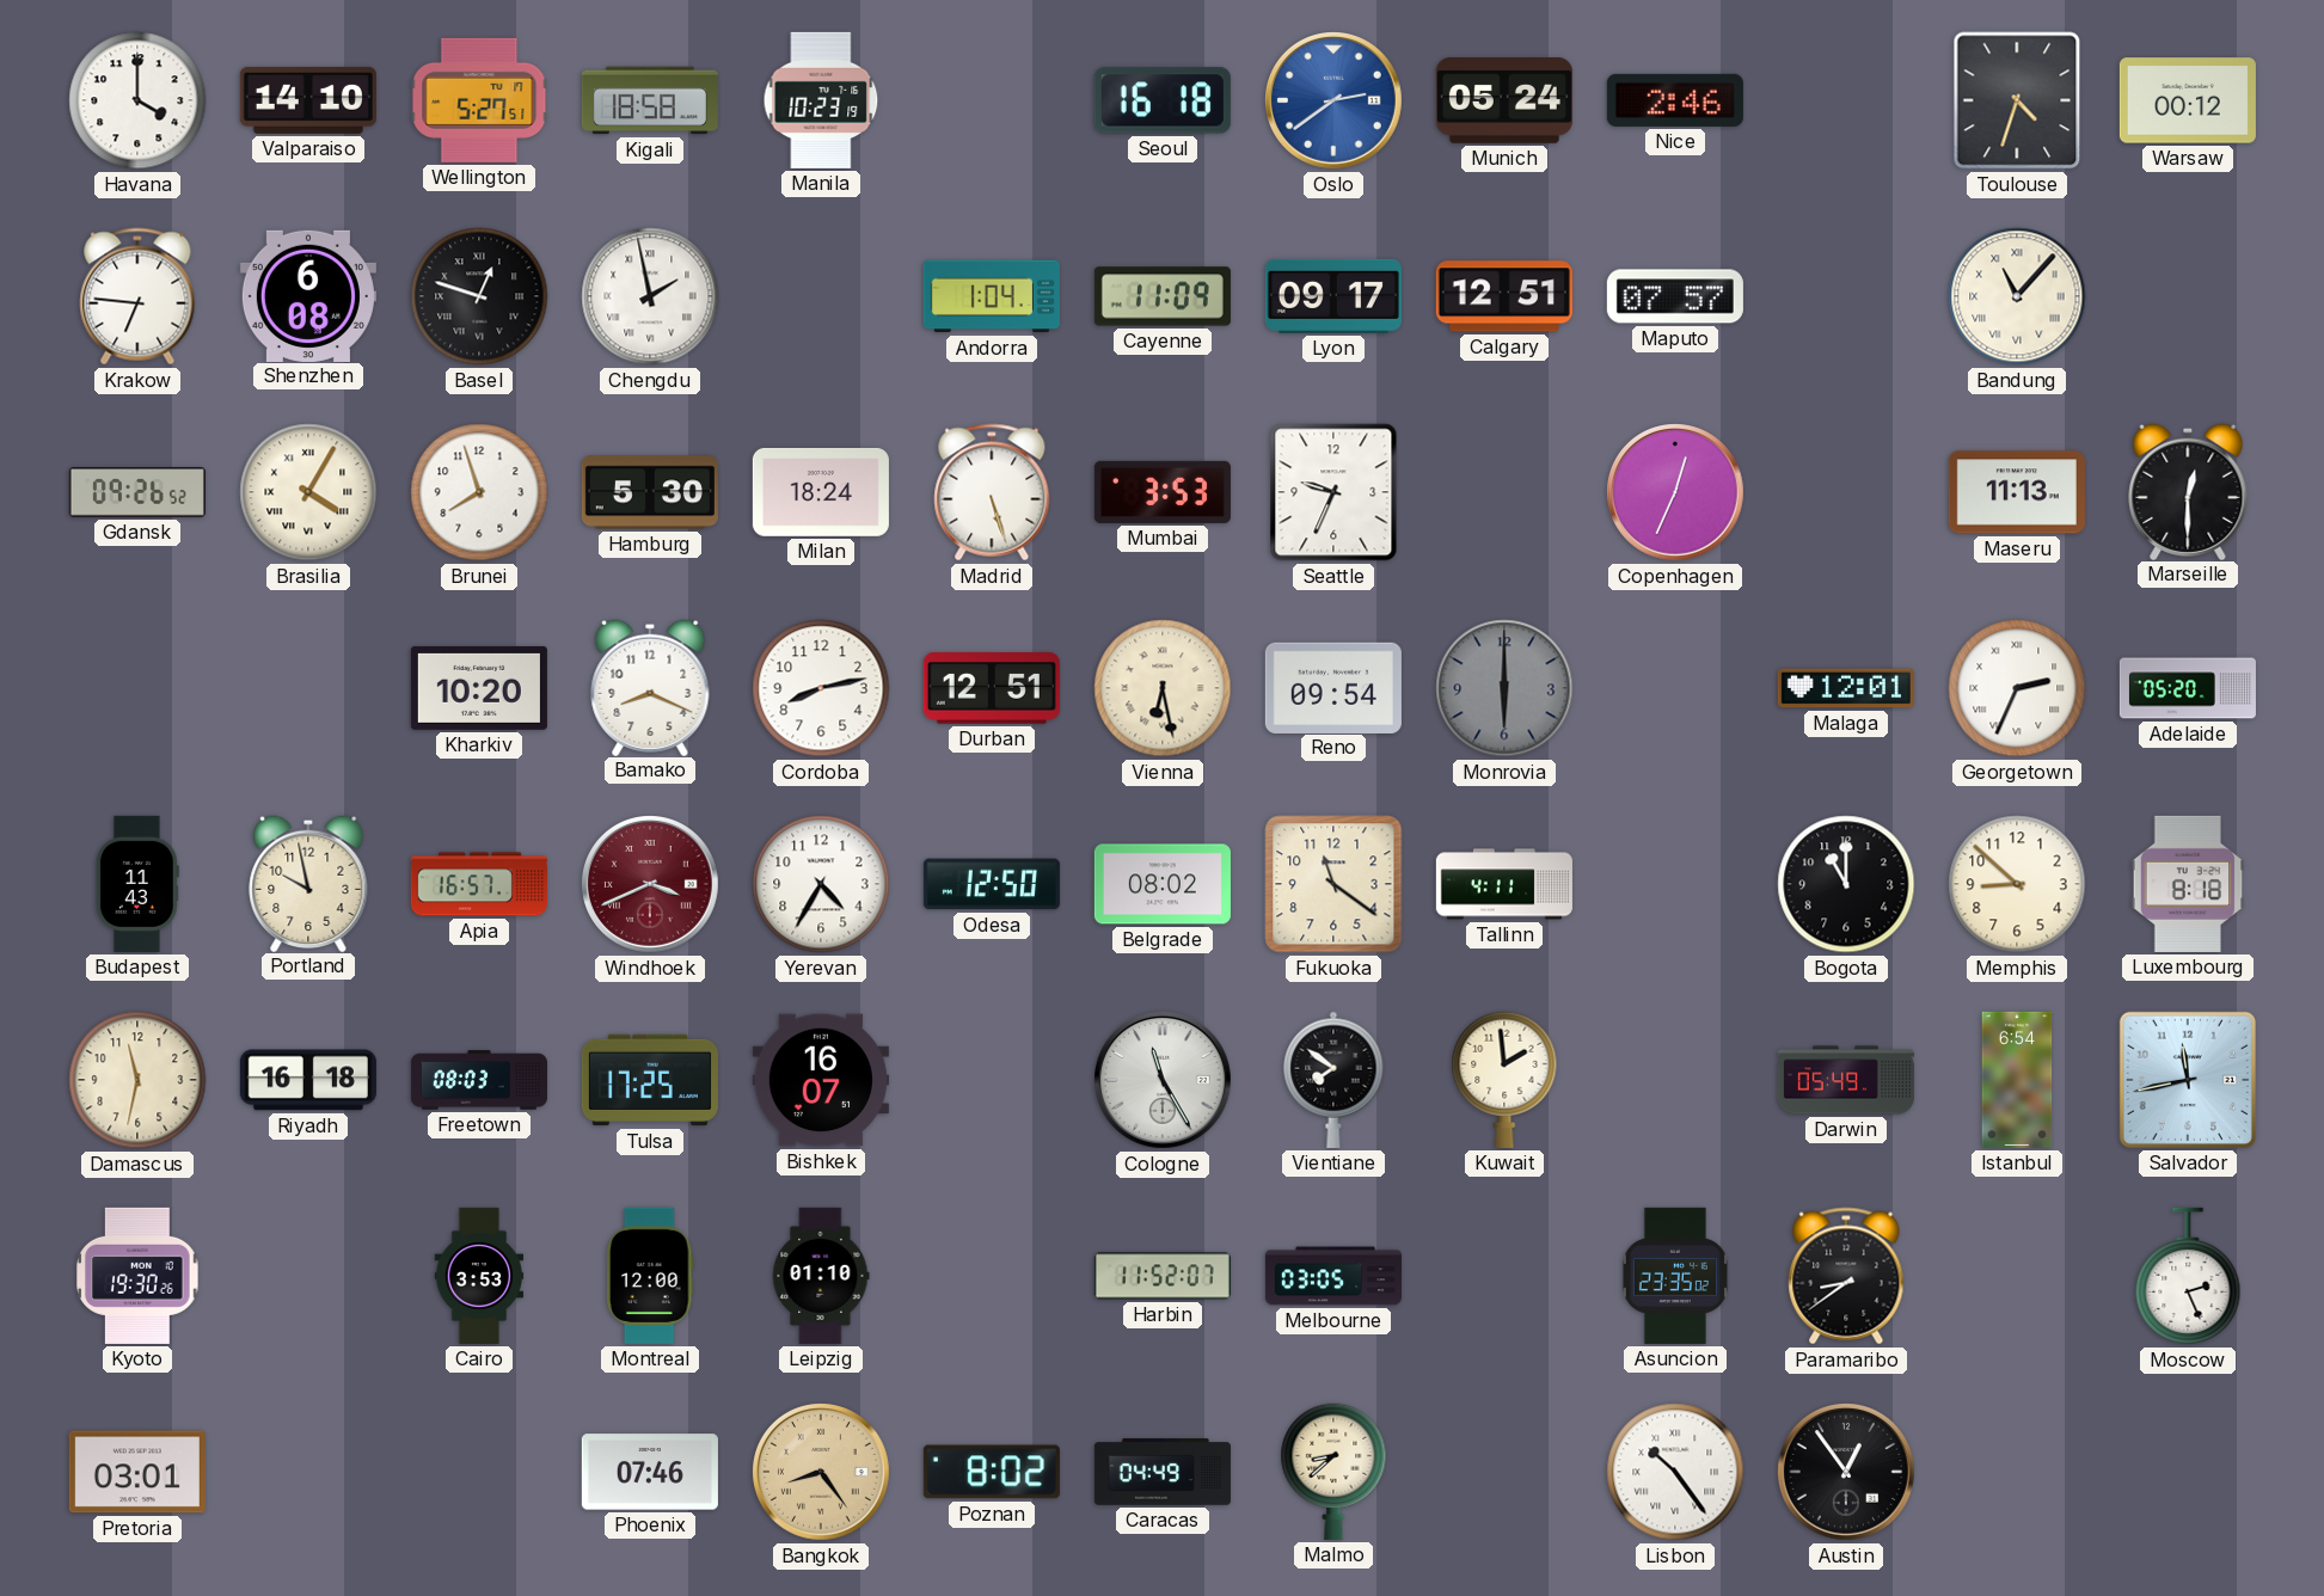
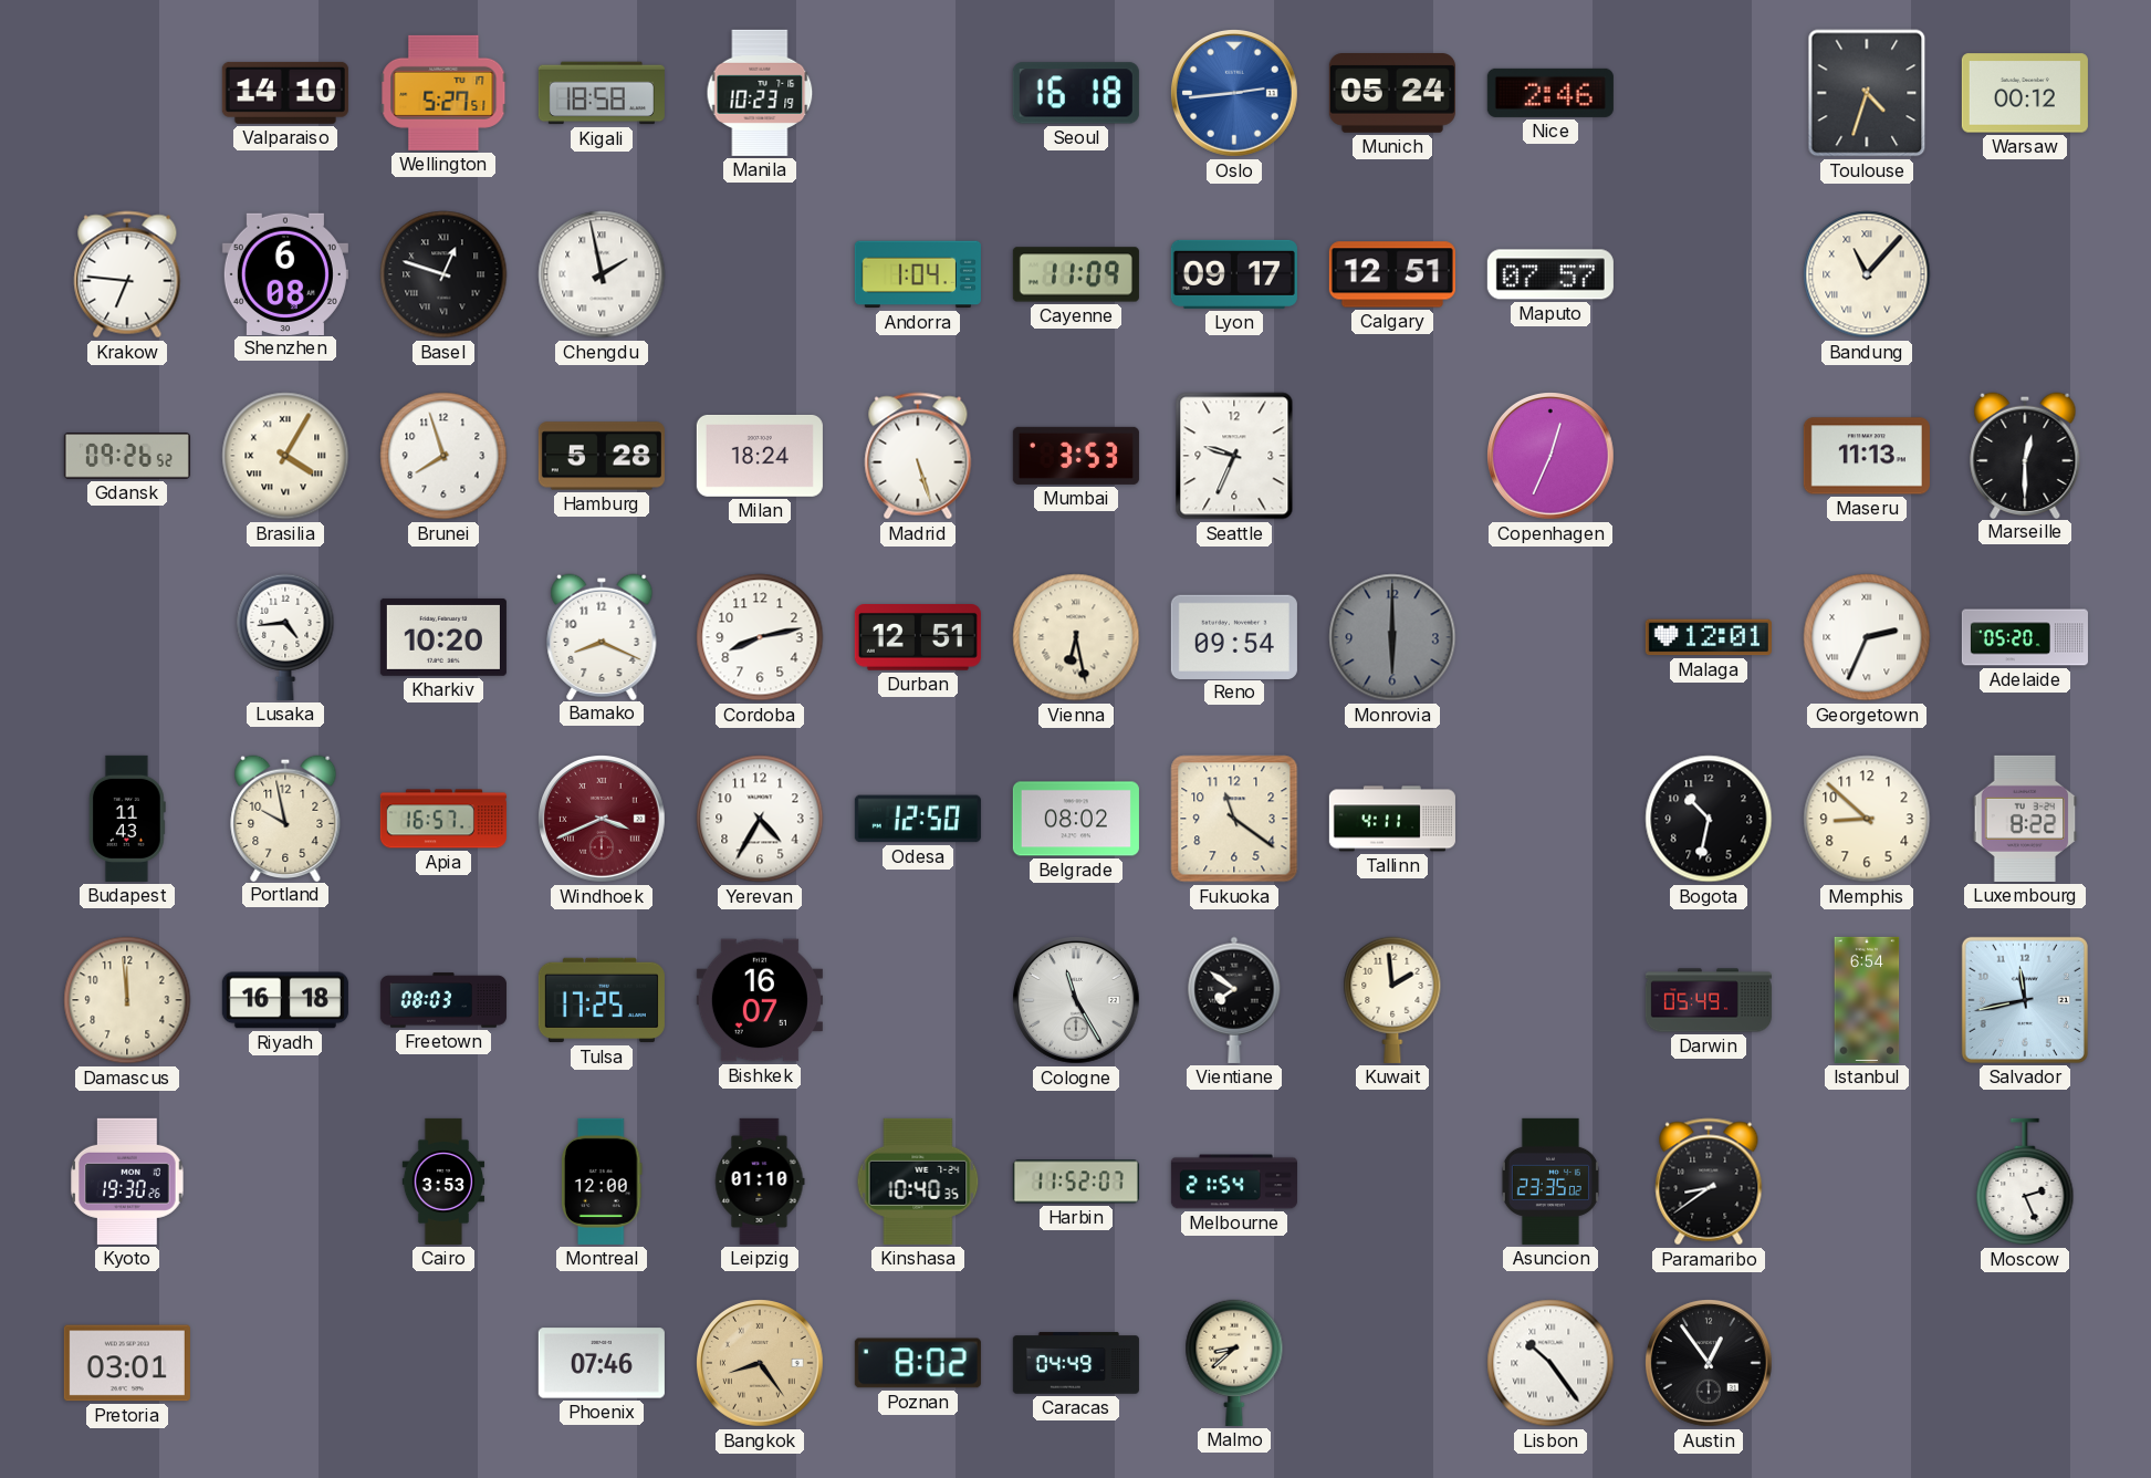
Havana: 4:00 -> none
Oslo: 2:39 -> 2:44
Hamburg: 5:30 -> 5:28
Lusaka: none -> 4:44
Bogota: 11:00 -> 10:32
Luxembourg: 8:18 -> 8:22
Damascus: 11:32 -> 11:59
Kinshasa: none -> 10:40
Melbourne: 03:05 -> 21:54
